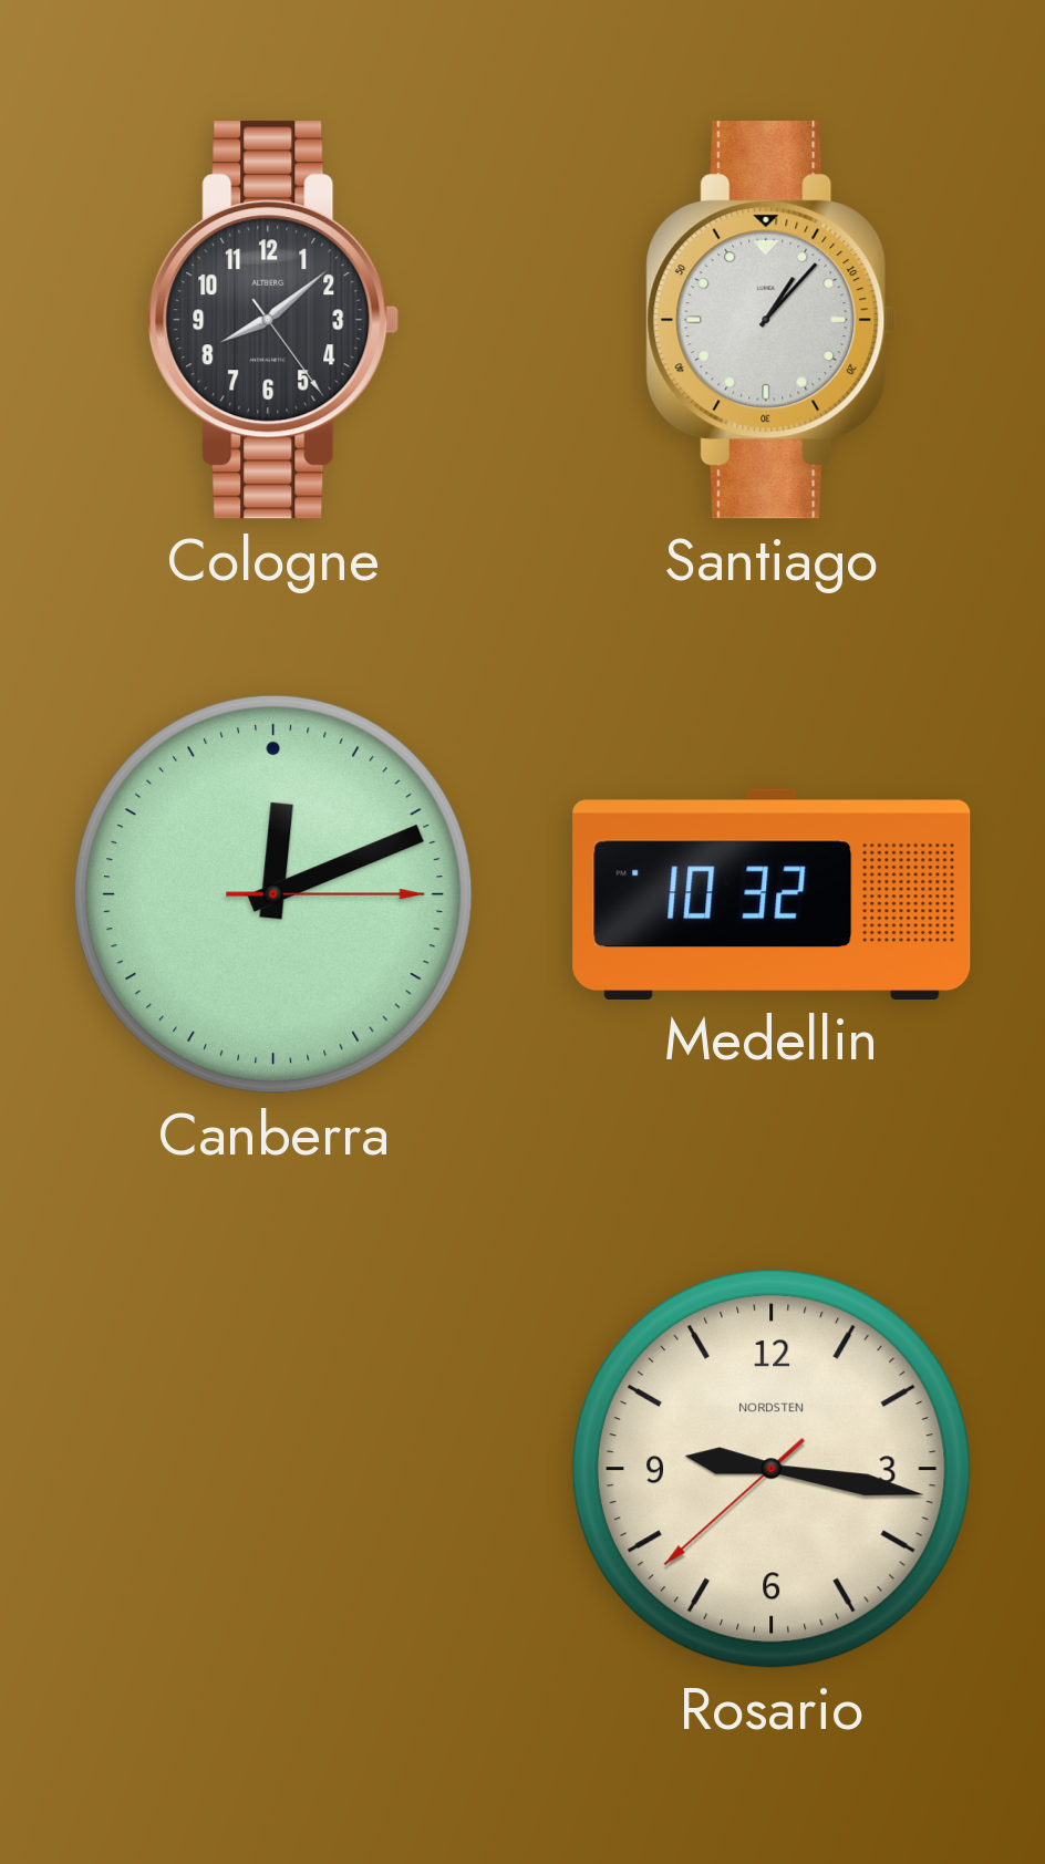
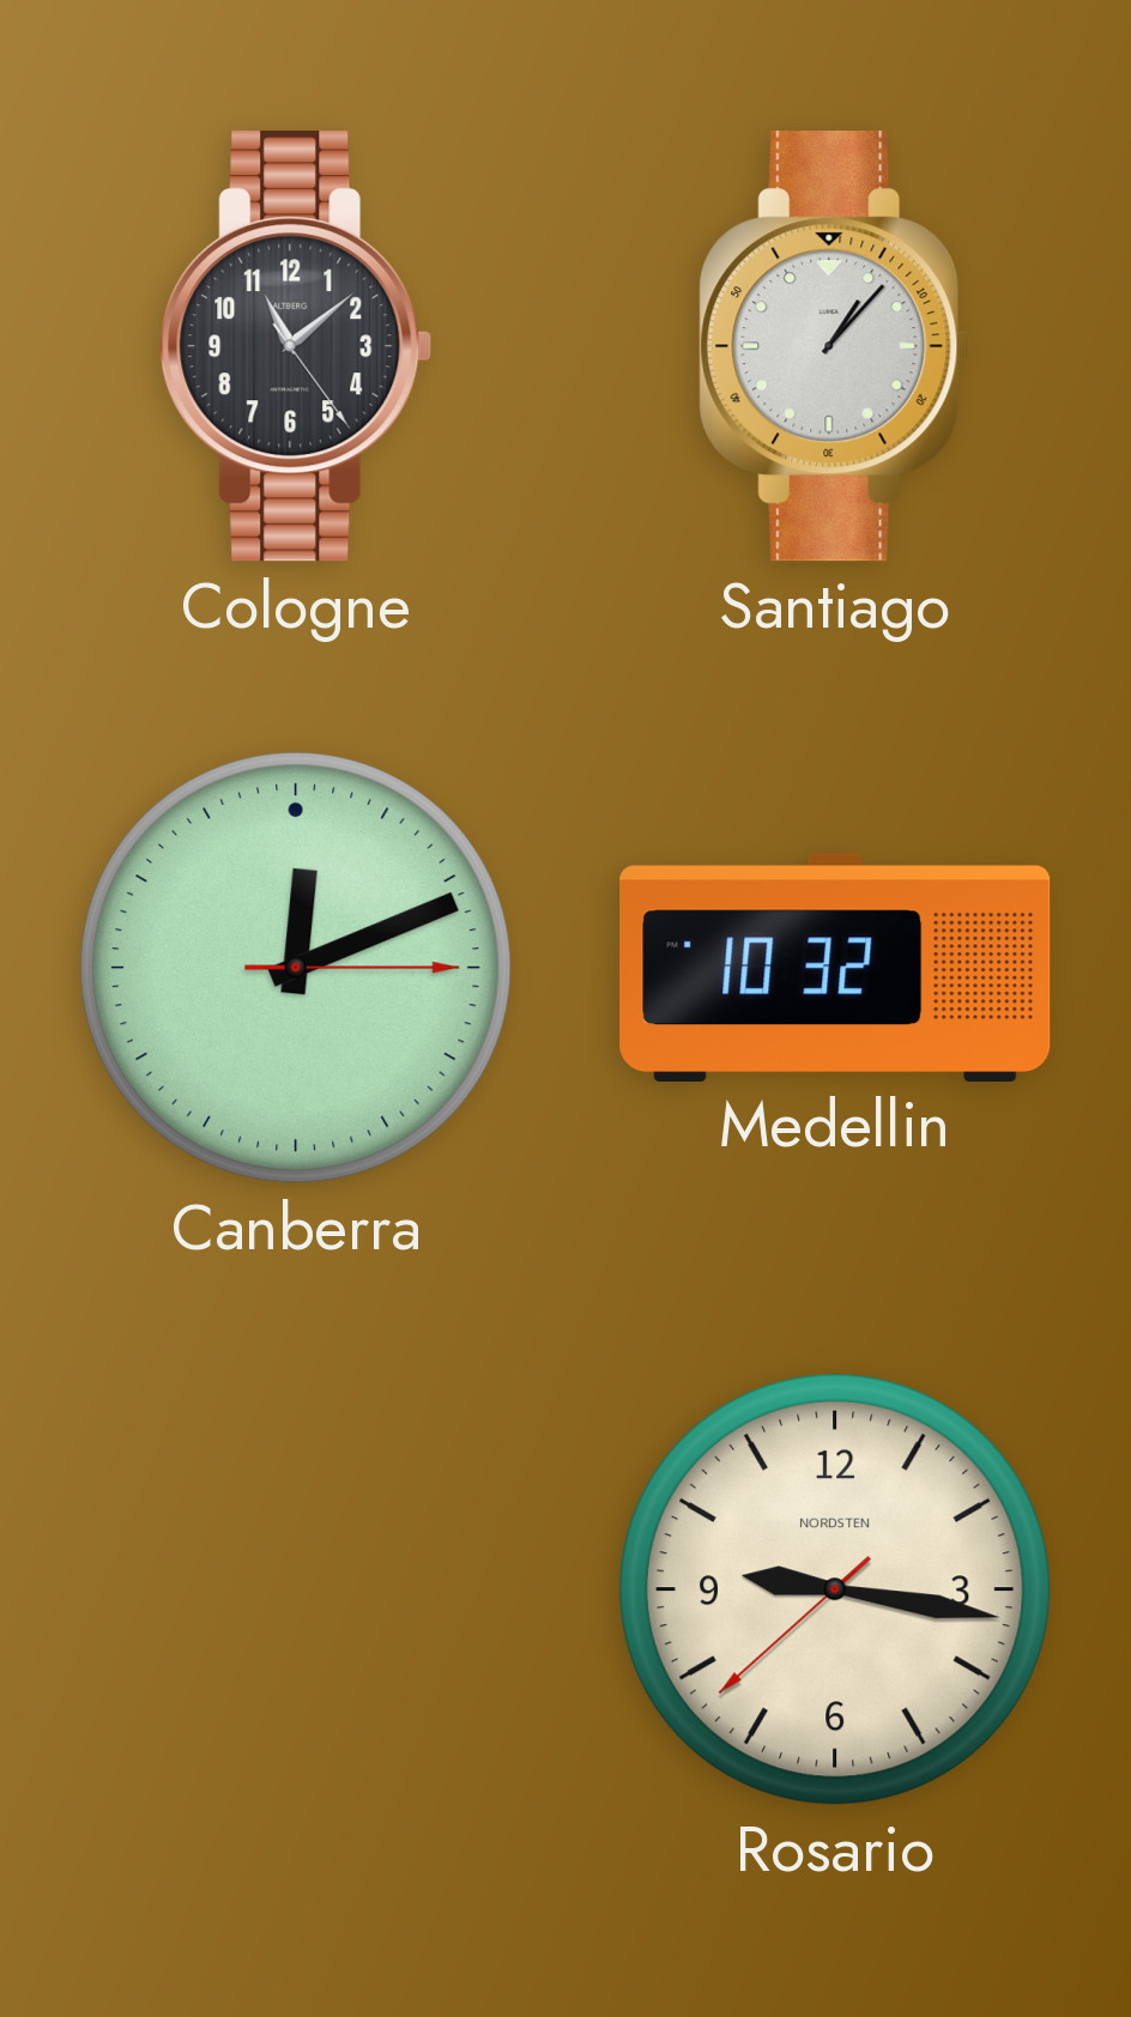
Cologne: 8:08 -> 11:08
